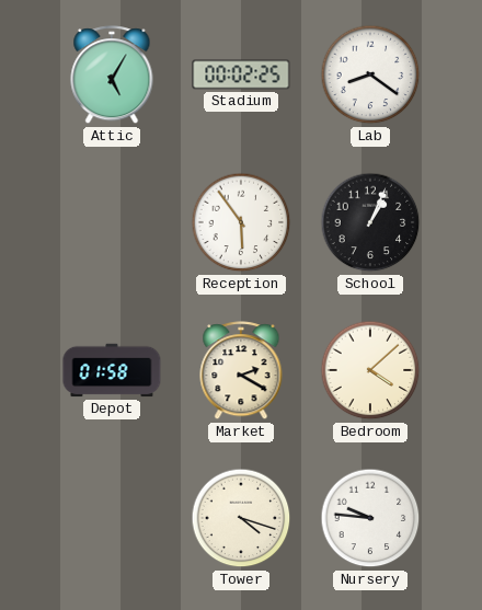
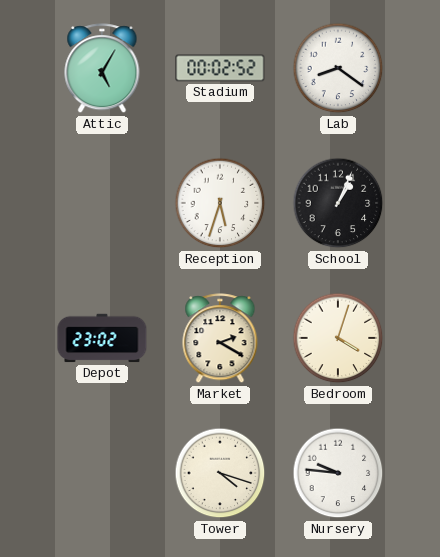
Stadium: 00:02:25 -> 00:02:52
Reception: 5:54 -> 5:33
Depot: 01:58 -> 23:02
Bedroom: 4:08 -> 4:03
